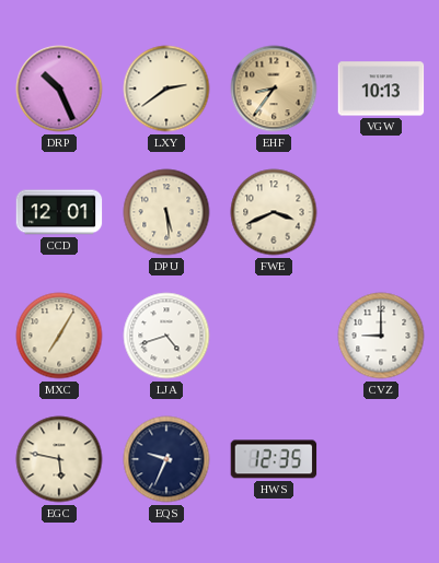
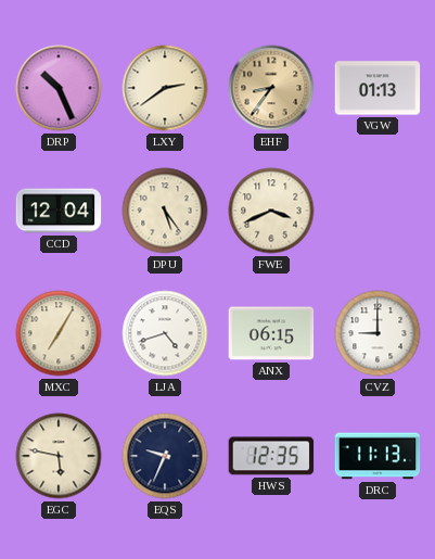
VGW: 10:13 -> 01:13
CCD: 12:01 -> 12:04
DPU: 5:29 -> 5:24
ANX: none -> 06:15
DRC: none -> 11:13
